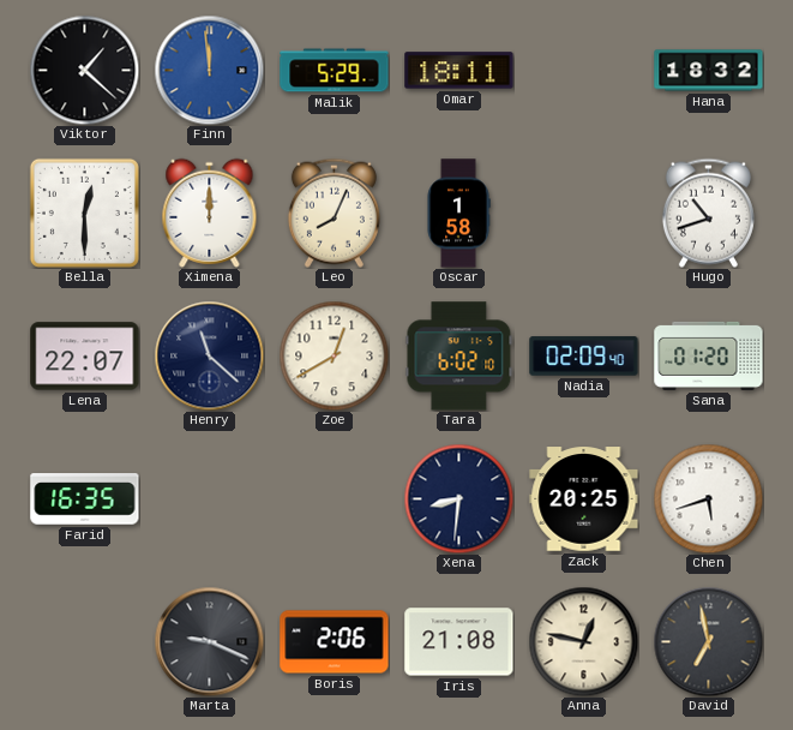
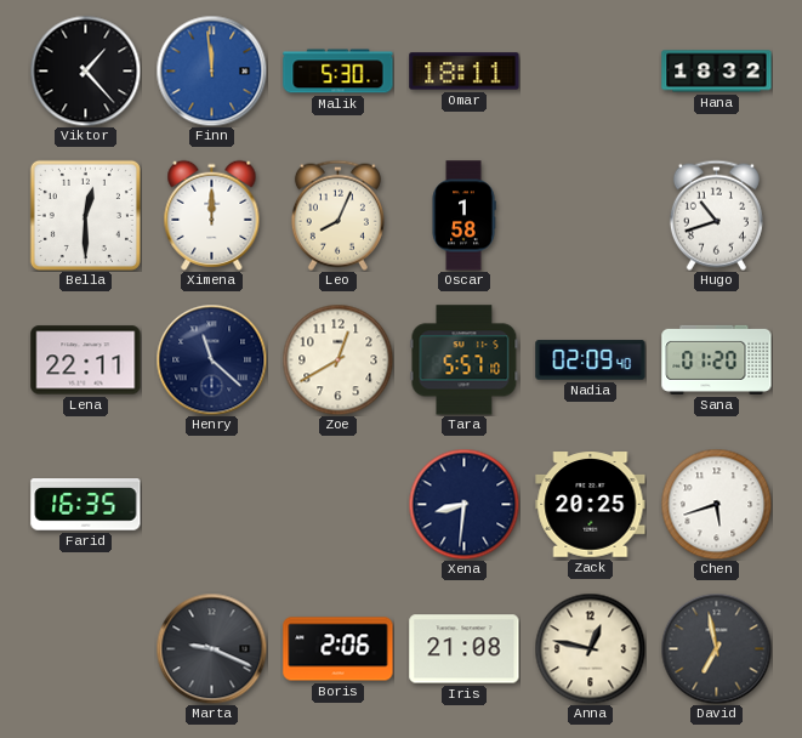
Viktor: 1:22 -> 1:23
Malik: 5:29 -> 5:30
Lena: 22:07 -> 22:11
Tara: 6:02 -> 5:57
